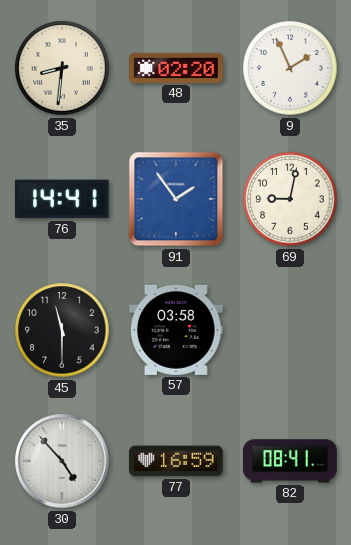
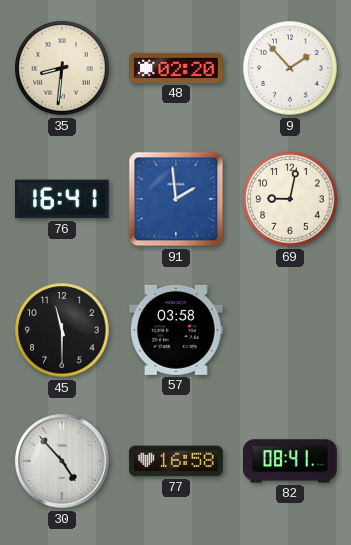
9: 1:56 -> 1:53
76: 14:41 -> 16:41
91: 1:54 -> 1:59
77: 16:59 -> 16:58
